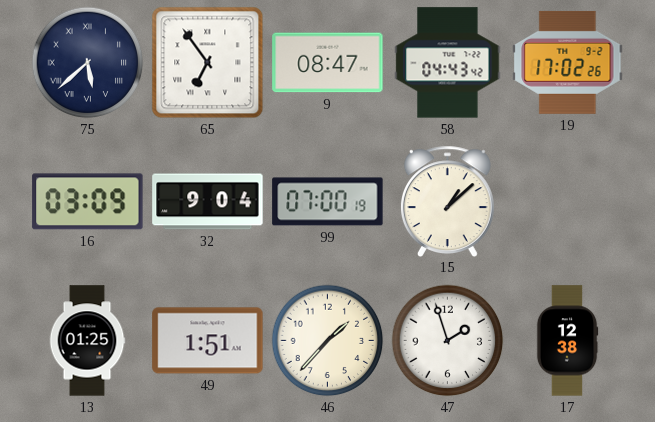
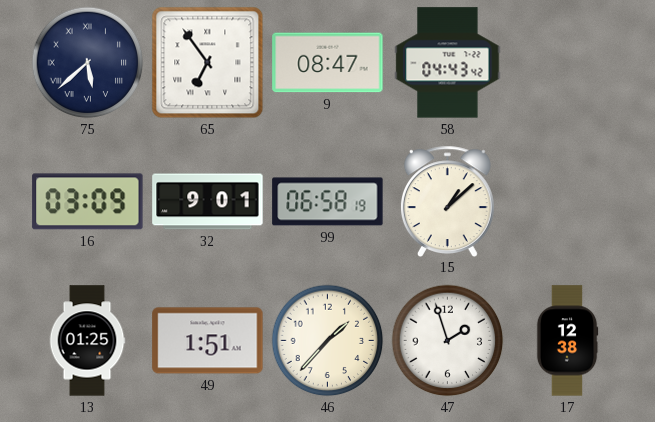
19: 17:02 -> none
32: 9:04 -> 9:01
99: 07:00 -> 06:58
